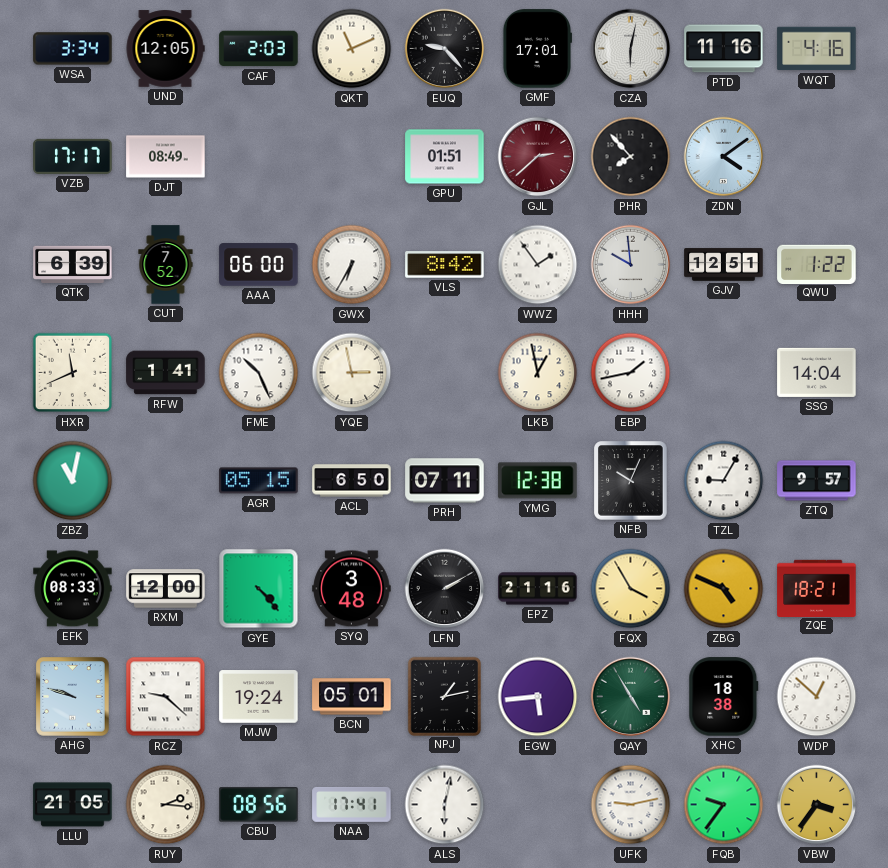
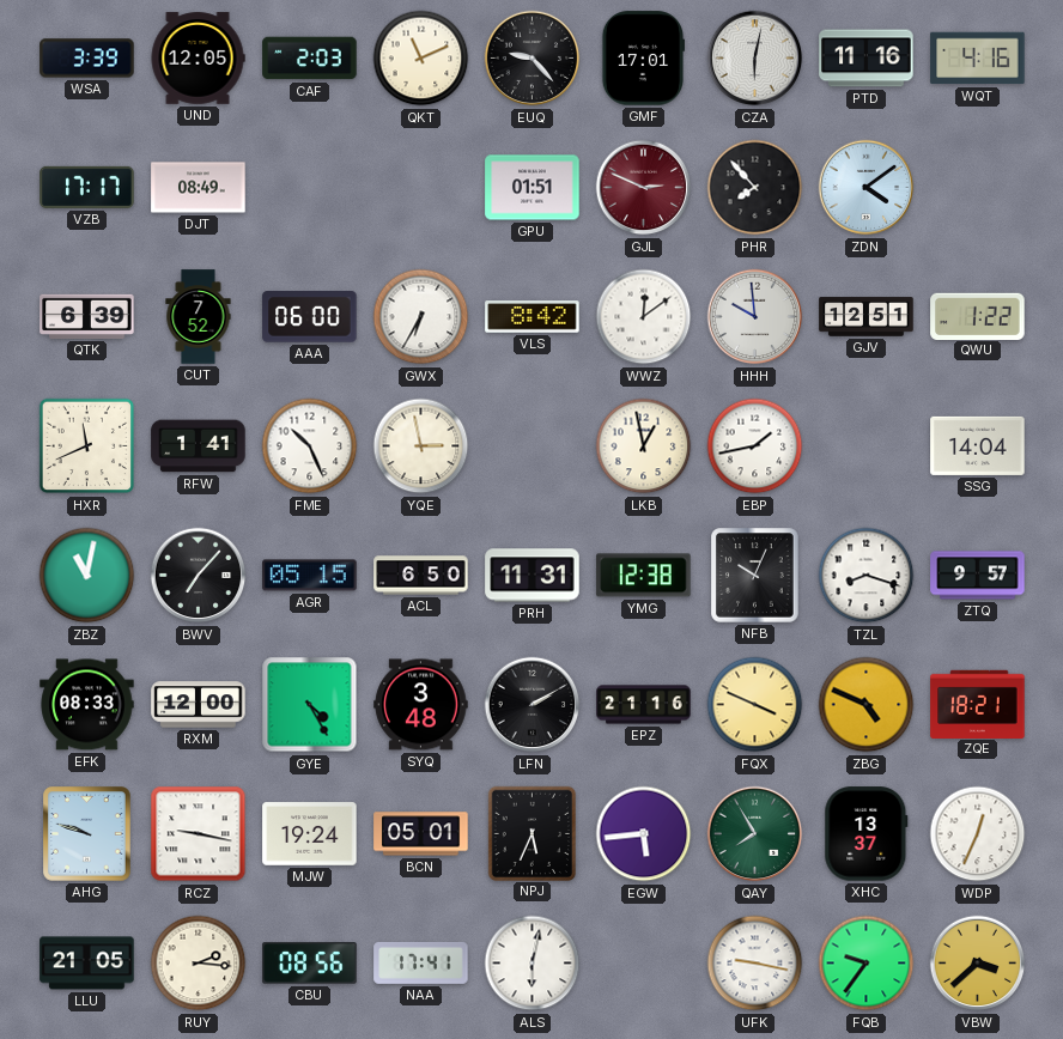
WSA: 3:34 -> 3:39
GJL: 2:38 -> 2:49
WWZ: 1:54 -> 12:09
BWV: none -> 7:07
PRH: 07:11 -> 11:31
TZL: 9:05 -> 8:18
GYE: 4:23 -> 4:25
FQX: 3:55 -> 3:49
RCZ: 9:22 -> 9:17
NPJ: 1:13 -> 5:34
QAY: 4:55 -> 7:55
XHC: 18:38 -> 13:37
WDP: 12:52 -> 12:34
UFK: 9:13 -> 9:17
VBW: 3:36 -> 3:38
